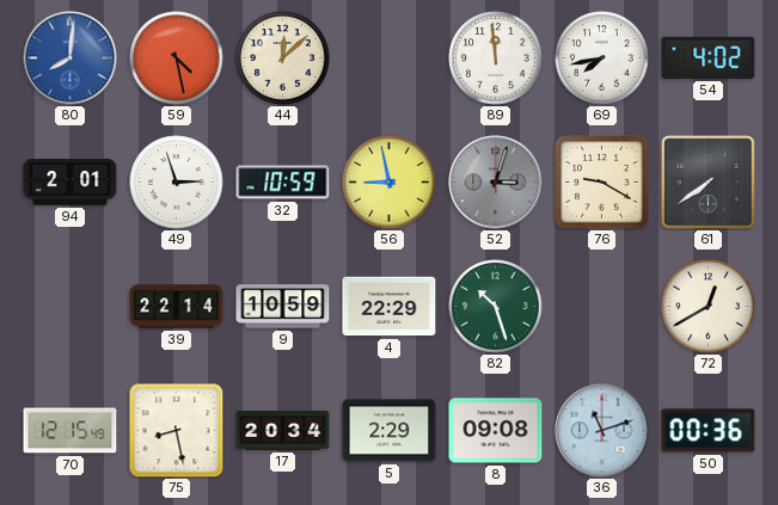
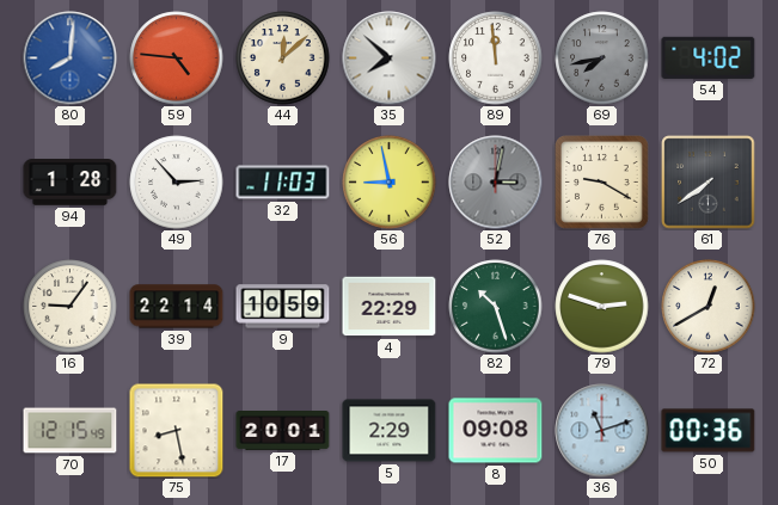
59: 4:28 -> 4:46
35: none -> 7:52
69 dial: white -> grey
94: 2:01 -> 1:28
49: 2:57 -> 2:53
32: 10:59 -> 11:03
52: 3:03 -> 3:02
16: none -> 9:06
79: none -> 2:48
17: 20:34 -> 20:01
